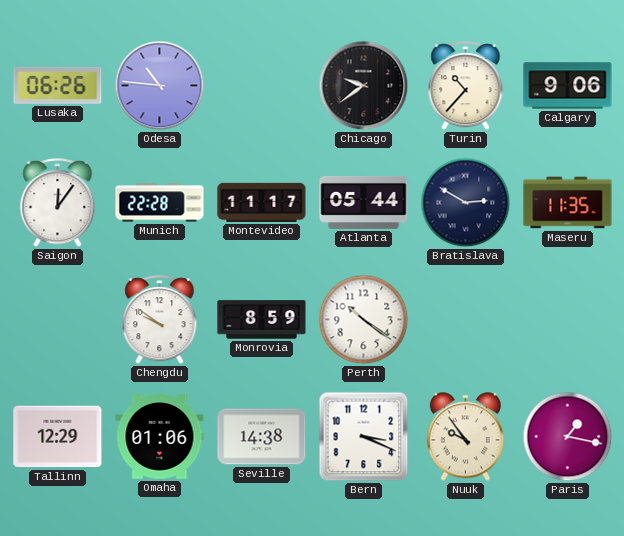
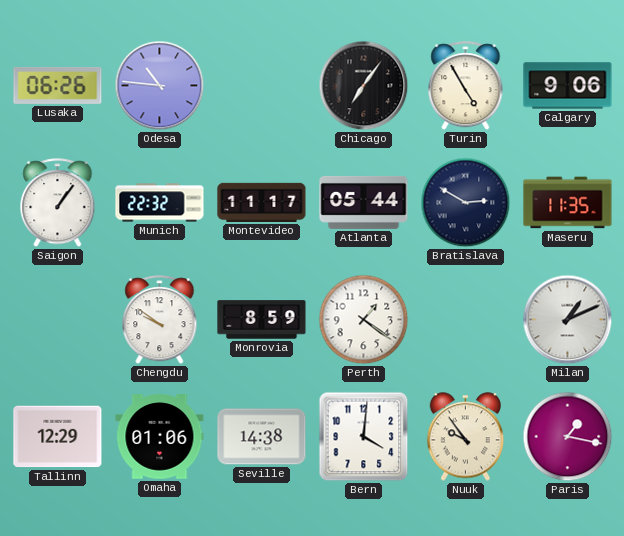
Chicago: 9:39 -> 7:06
Turin: 10:37 -> 4:55
Saigon: 12:06 -> 1:06
Munich: 22:28 -> 22:32
Perth: 10:21 -> 1:21
Milan: none -> 1:11
Bern: 3:19 -> 4:01
